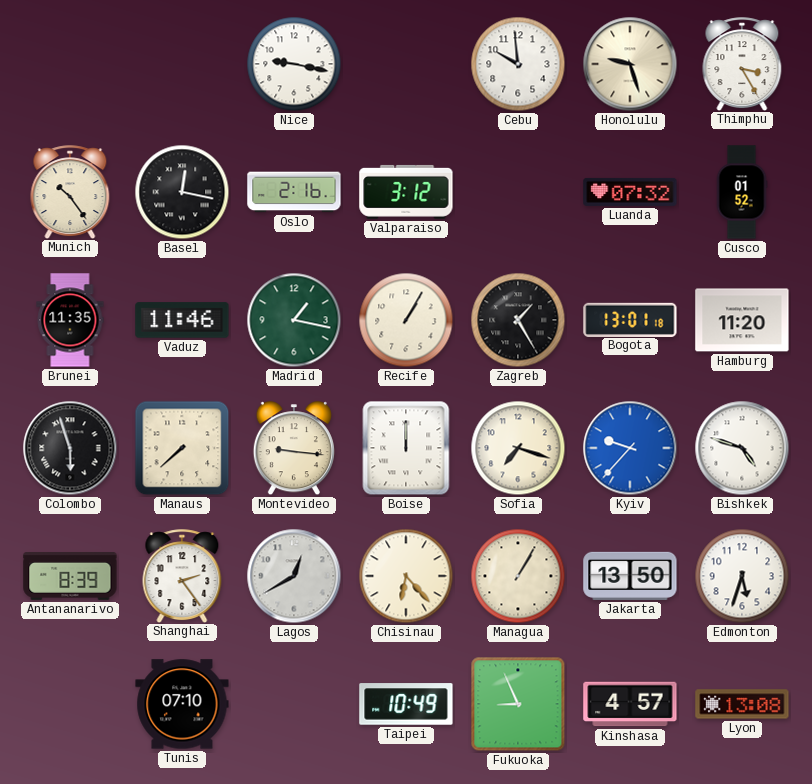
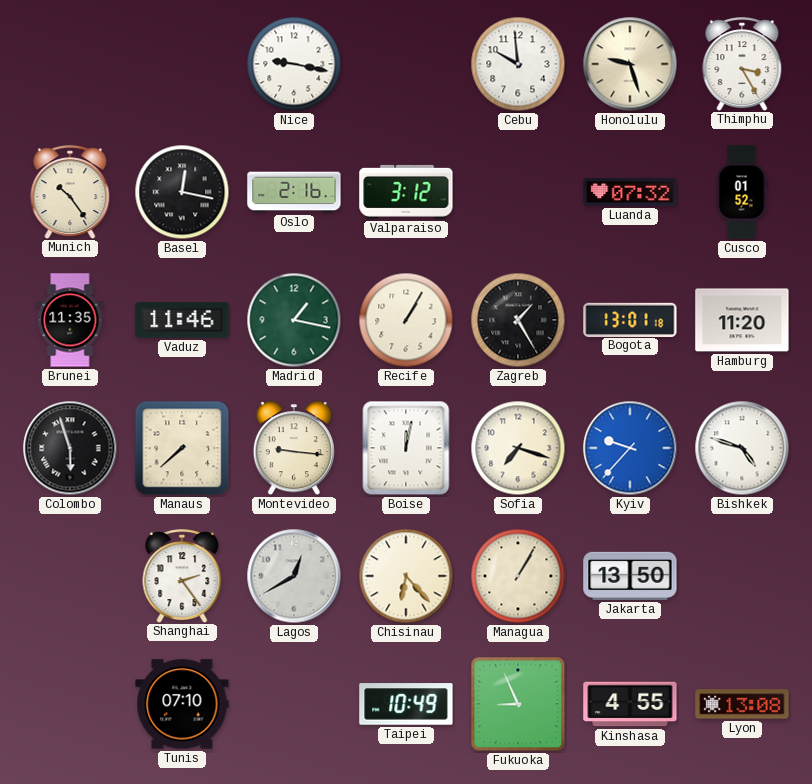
Boise: 12:00 -> 12:02
Antananarivo: 8:39 -> none
Edmonton: 5:33 -> none
Kinshasa: 4:57 -> 4:55
